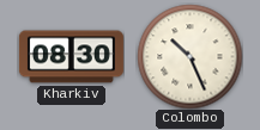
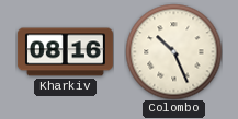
Kharkiv: 08:30 -> 08:16
